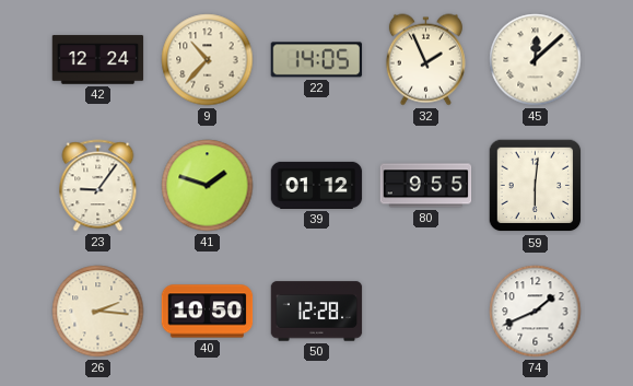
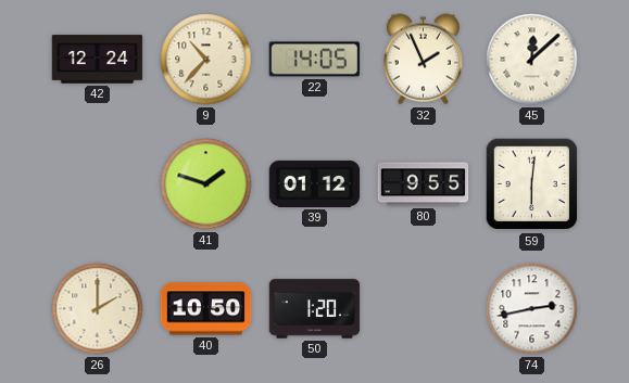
23: 9:06 -> none
26: 2:16 -> 2:00
50: 12:28 -> 1:20
74: 1:41 -> 2:43
